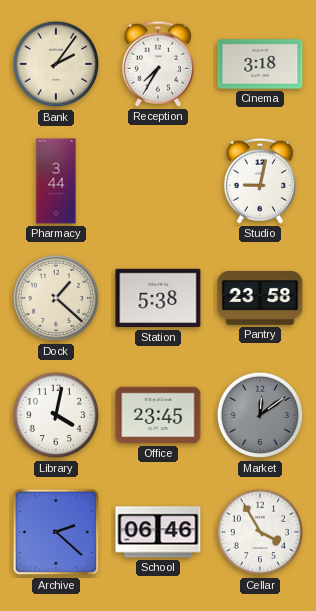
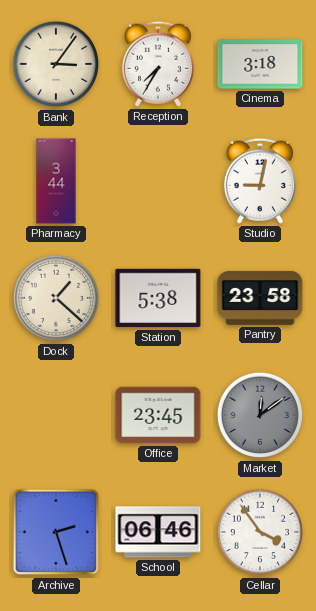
Bank: 2:06 -> 3:06
Library: 4:02 -> none
Archive: 2:22 -> 2:27
Cellar: 3:55 -> 3:54
